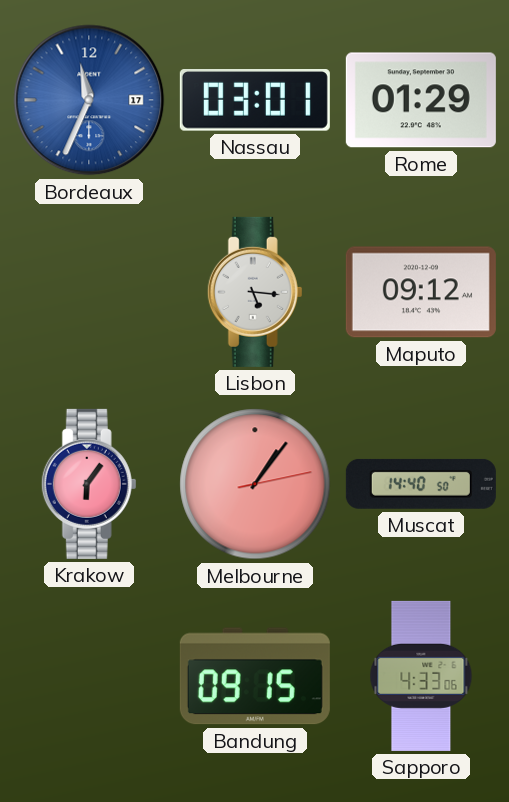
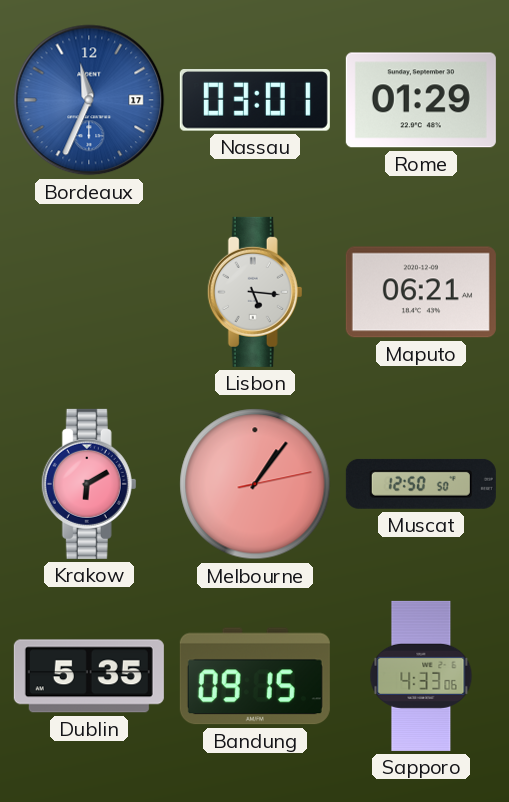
Maputo: 09:12 -> 06:21
Krakow: 6:06 -> 6:10
Muscat: 14:40 -> 12:50
Dublin: none -> 5:35
